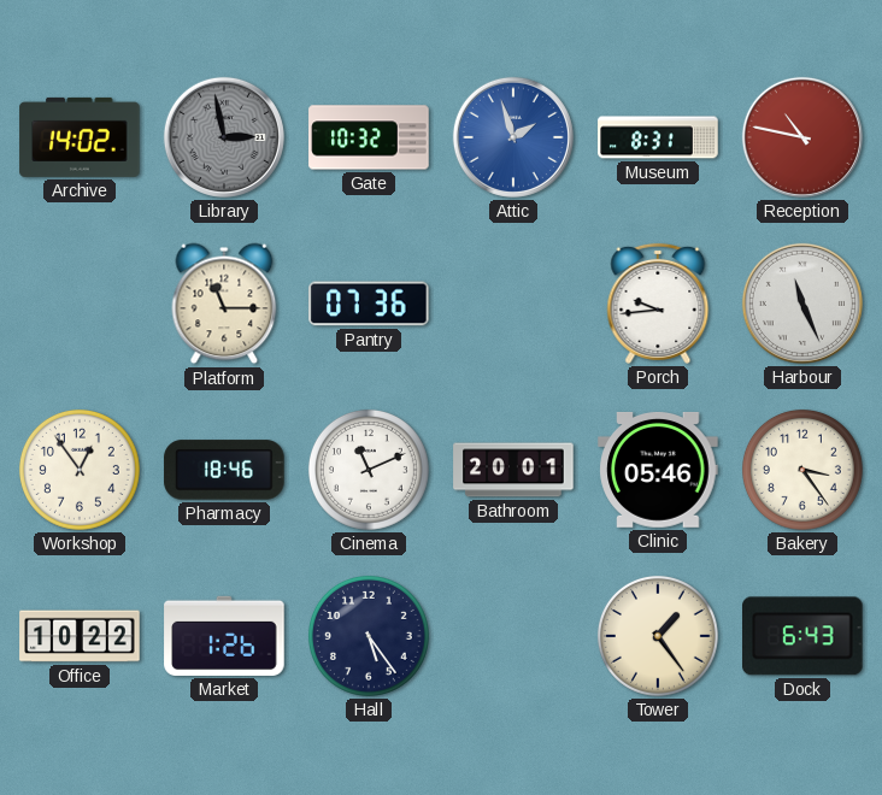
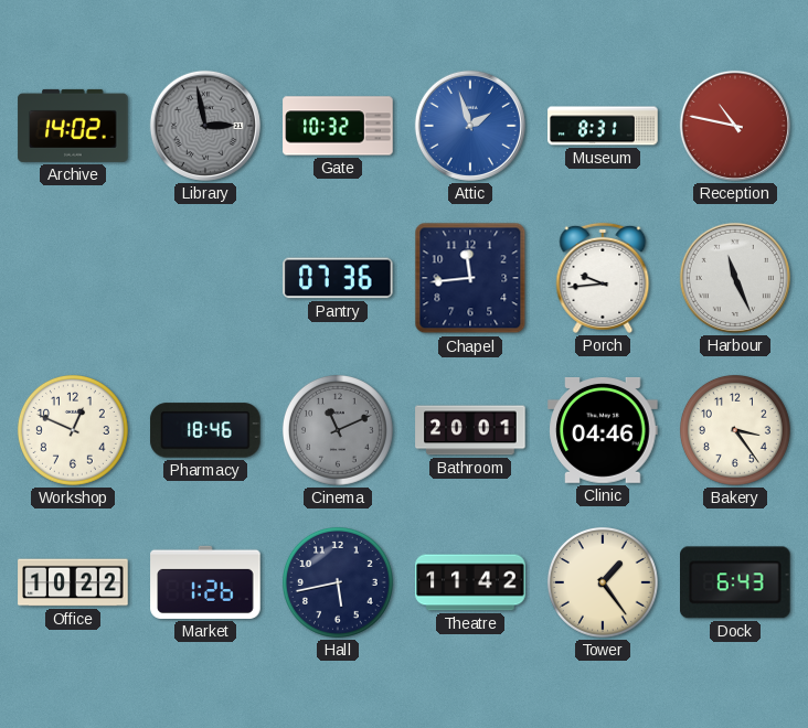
Platform: 11:15 -> none
Chapel: none -> 11:44
Workshop: 12:54 -> 12:49
Cinema dial: white -> grey
Clinic: 05:46 -> 04:46
Hall: 5:24 -> 5:43
Theatre: none -> 11:42
